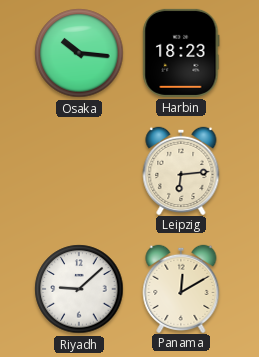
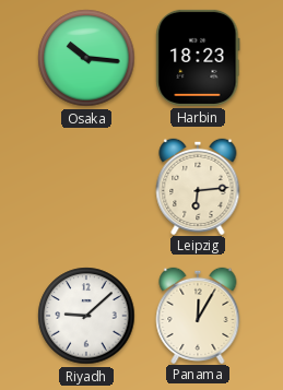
Panama: 12:10 -> 12:05
